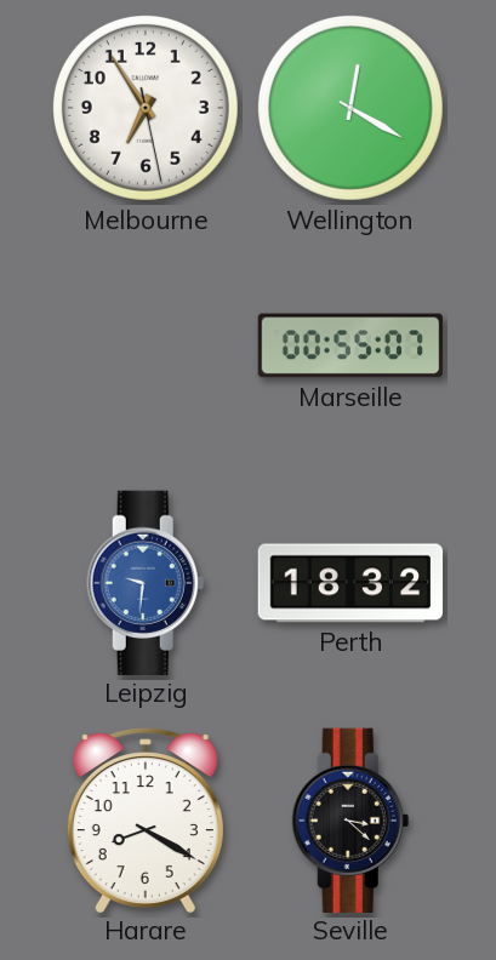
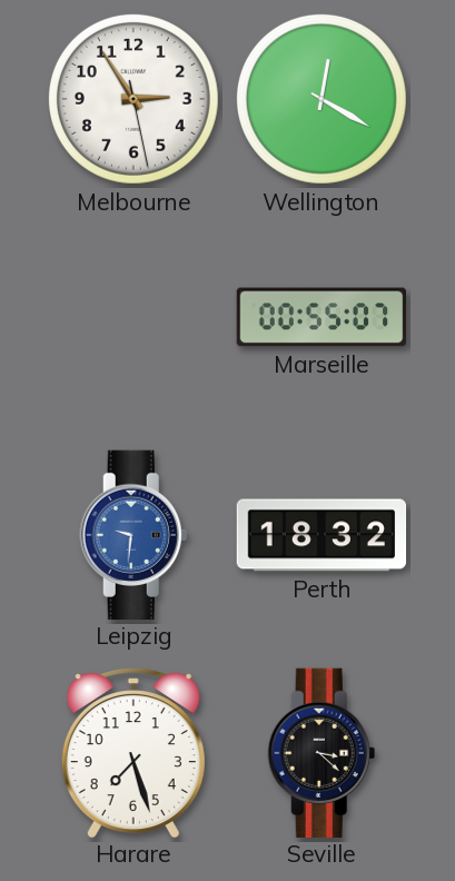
Melbourne: 6:54 -> 2:54
Harare: 8:20 -> 7:27
